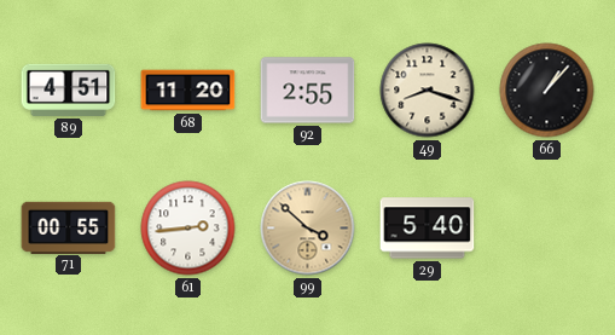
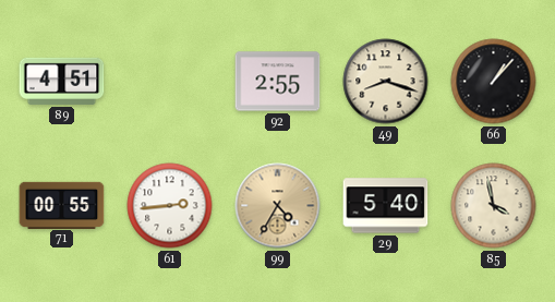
68: 11:20 -> none
99: 3:52 -> 4:35
85: none -> 3:58
